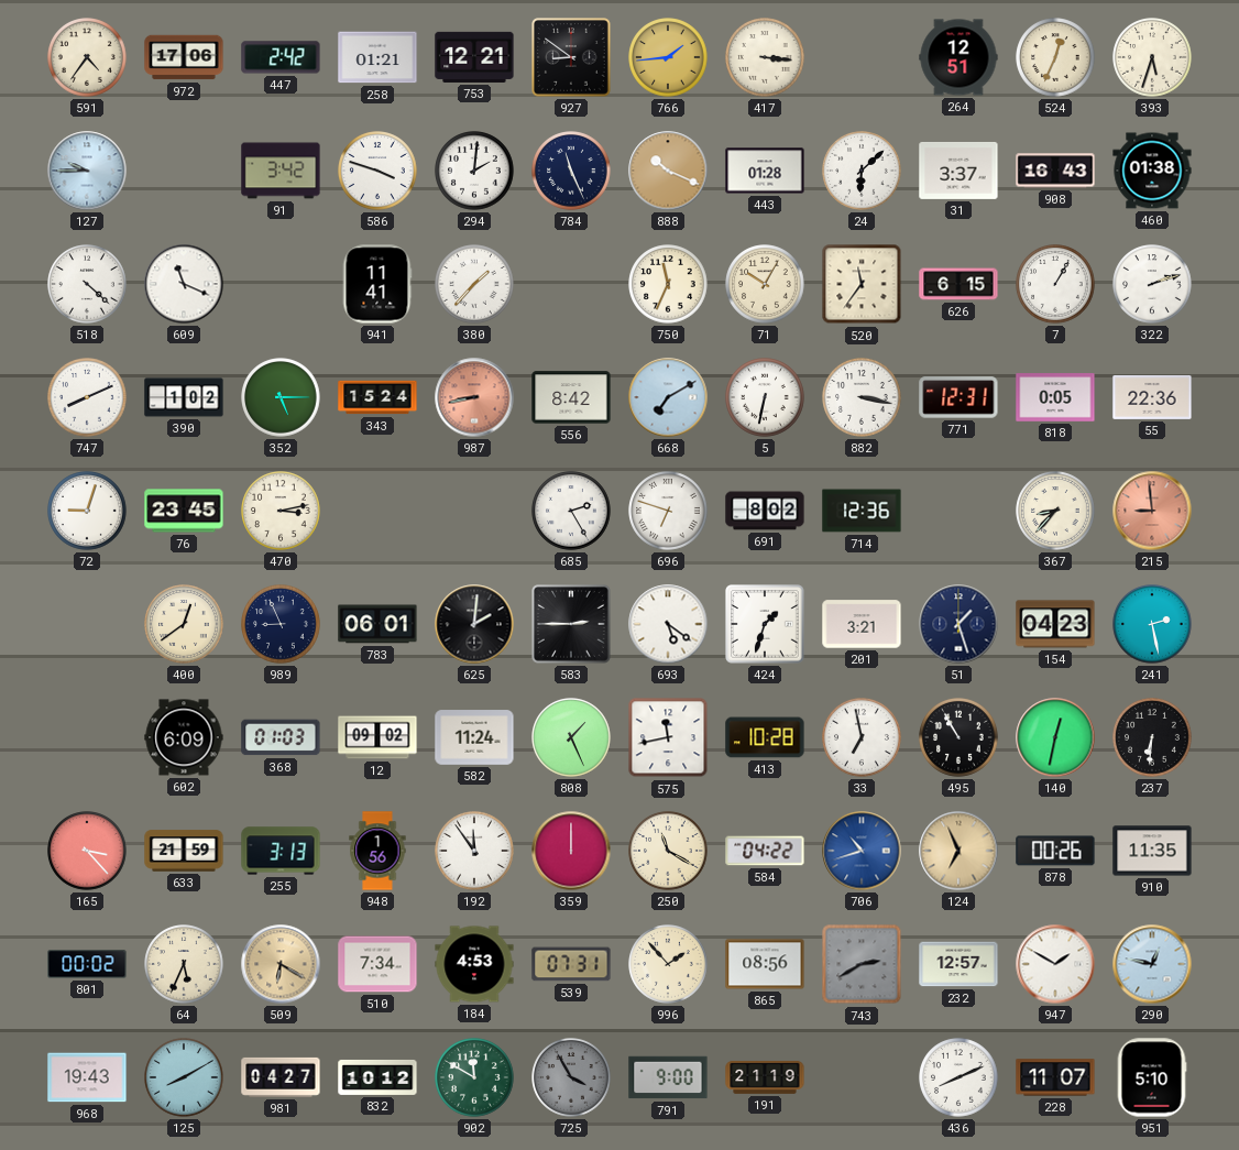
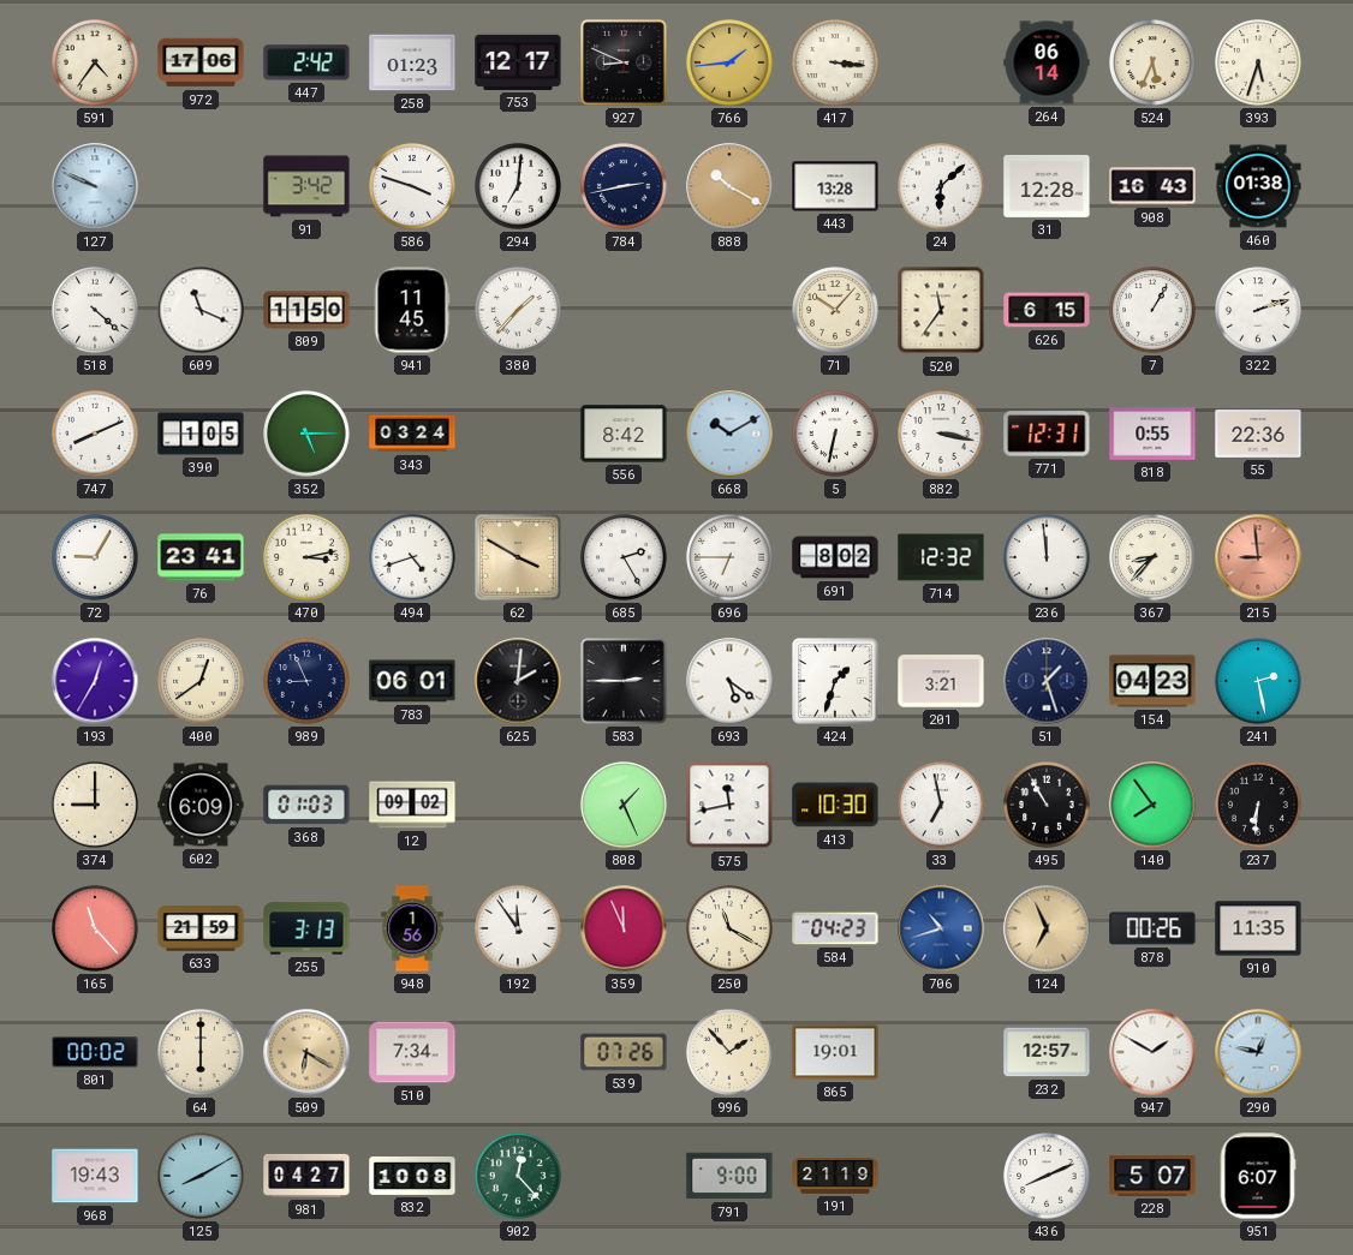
258: 01:21 -> 01:23
753: 12:21 -> 12:17
927: 8:51 -> 8:49
264: 12:51 -> 06:14
524: 12:34 -> 5:34
127: 9:45 -> 9:49
294: 2:01 -> 7:01
784: 11:26 -> 2:43
888: 10:19 -> 10:20
443: 01:28 -> 13:28
31: 3:37 -> 12:28
809: none -> 11:50
941: 11:41 -> 11:45
750: 11:34 -> none
71: 10:05 -> 10:07
390: 1:02 -> 1:05
343: 15:24 -> 03:24
987: 8:43 -> none
668: 7:10 -> 10:10
818: 0:05 -> 0:55
72: 9:03 -> 9:05
76: 23:45 -> 23:41
494: none -> 4:42
62: none -> 3:50
696: 6:48 -> 6:45
714: 12:36 -> 12:32
236: none -> 11:59
193: none -> 12:35
374: none -> 9:00
582: 11:24 -> none
413: 10:28 -> 10:30
140: 12:32 -> 7:54
165: 3:23 -> 11:23
359: 12:00 -> 11:56
584: 04:22 -> 04:23
64: 5:34 -> 6:00
184: 4:53 -> none
539: 07:31 -> 07:26
865: 08:56 -> 19:01
743: 2:40 -> none
832: 10:12 -> 10:08
902: 11:50 -> 12:23
725: 3:55 -> none
228: 11:07 -> 5:07
951: 5:10 -> 6:07
